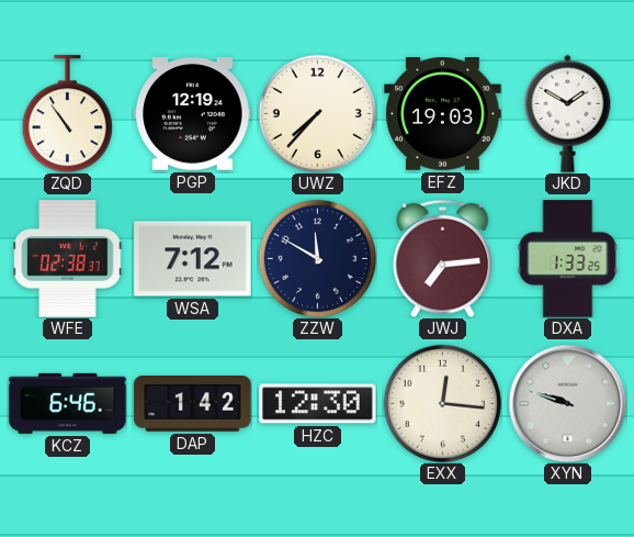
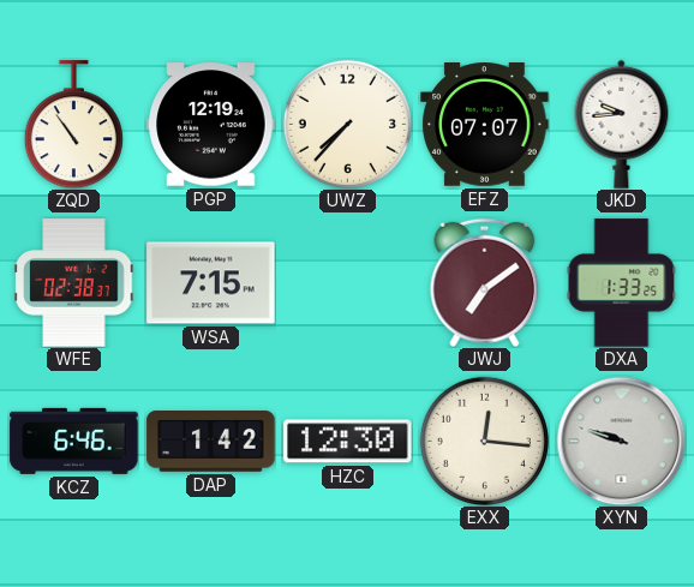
EFZ: 19:03 -> 07:07
JKD: 1:50 -> 9:44
WSA: 7:12 -> 7:15
ZZW: 11:50 -> none
JWJ: 7:14 -> 7:09
